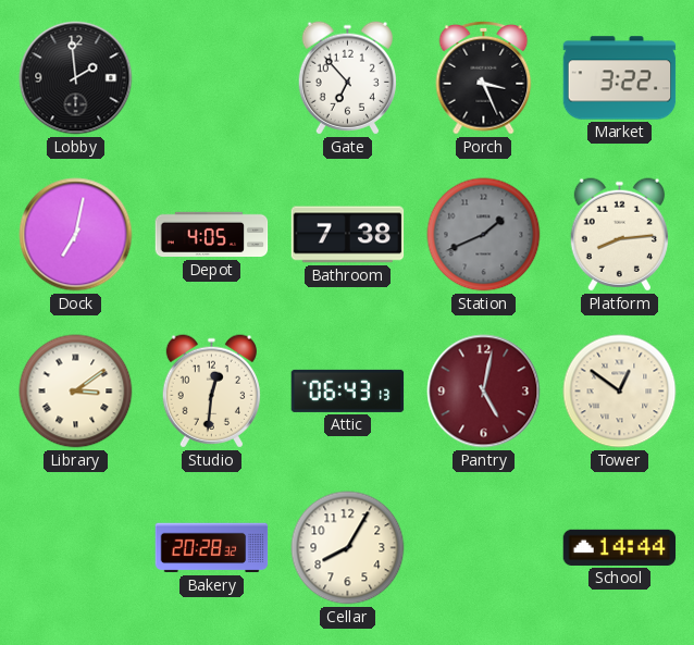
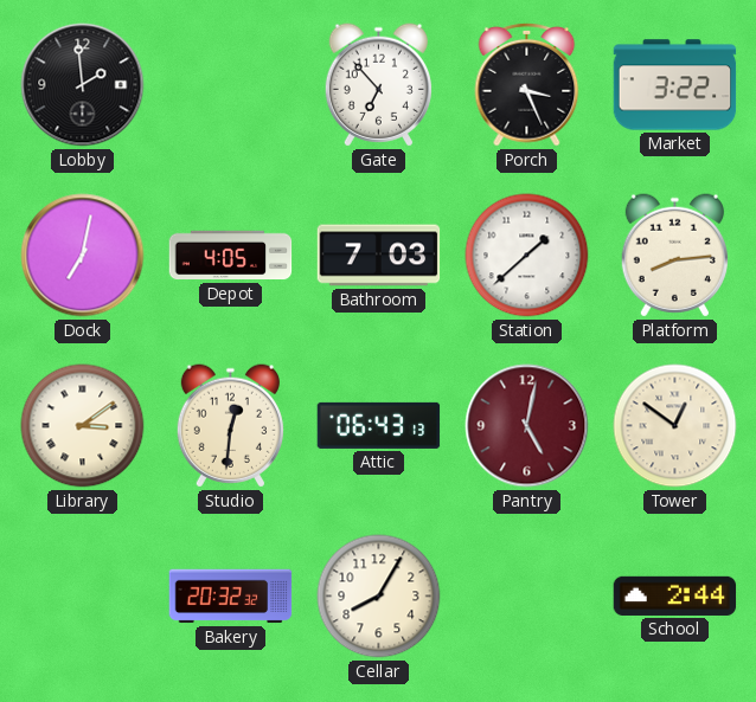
Bathroom: 7:38 -> 7:03
Station: 1:41 -> 1:38
Station dial: grey -> white
Bakery: 20:28 -> 20:32
School: 14:44 -> 2:44
